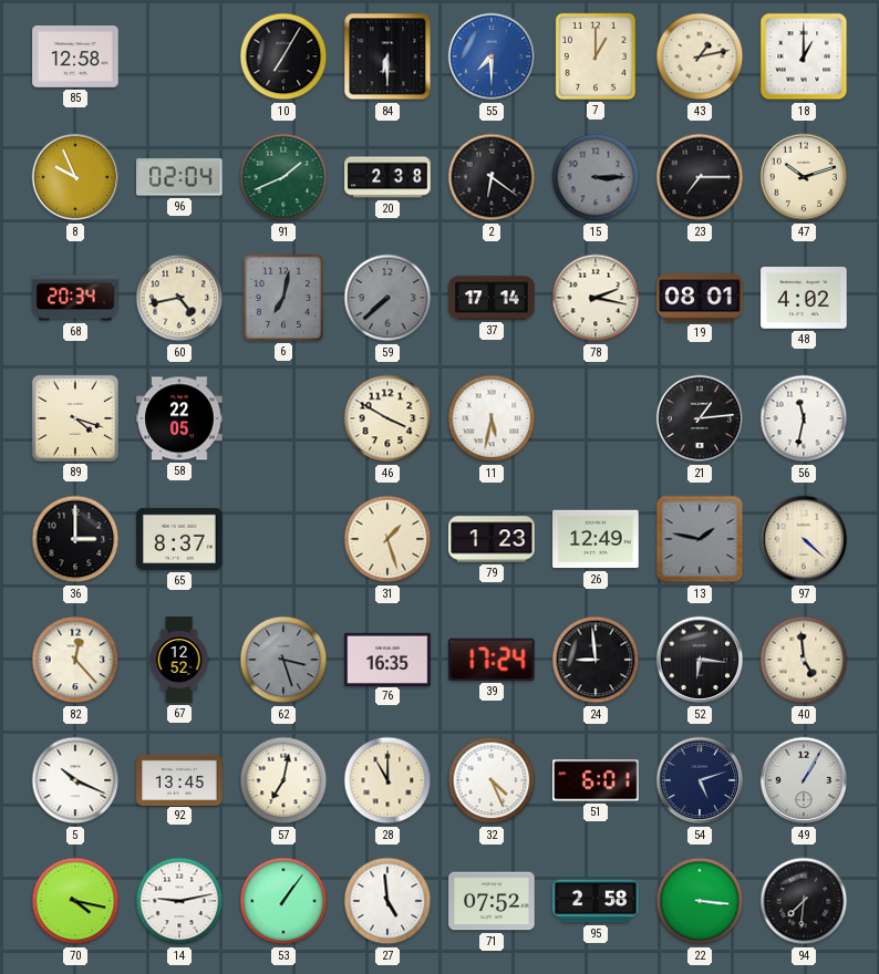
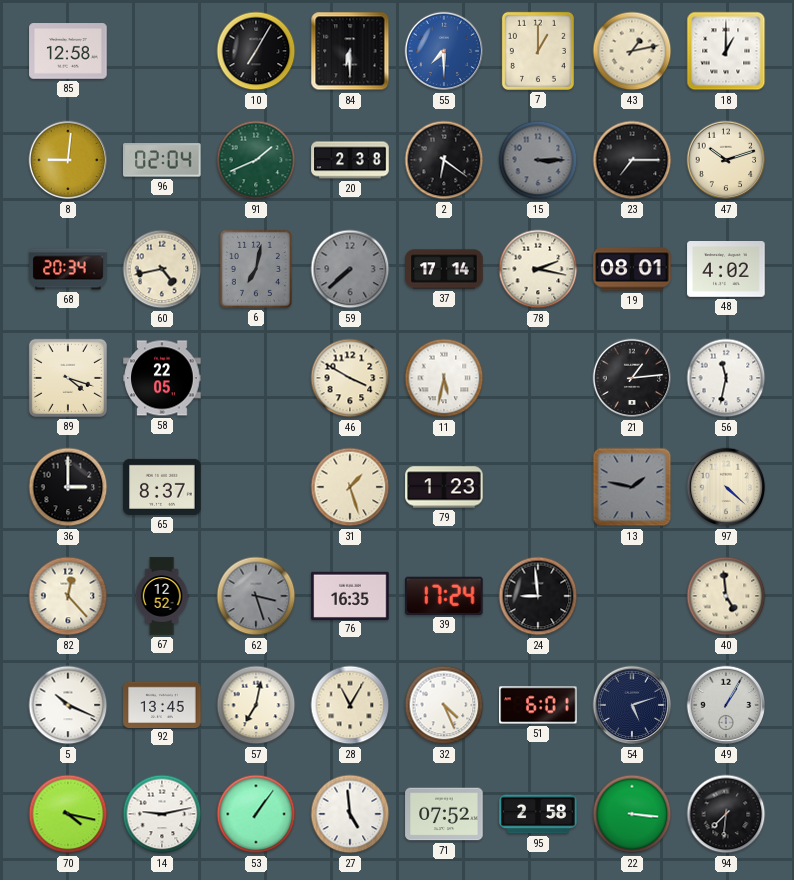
8: 9:56 -> 9:01
26: 12:49 -> none
52: 6:16 -> none
28: 11:00 -> 11:05
